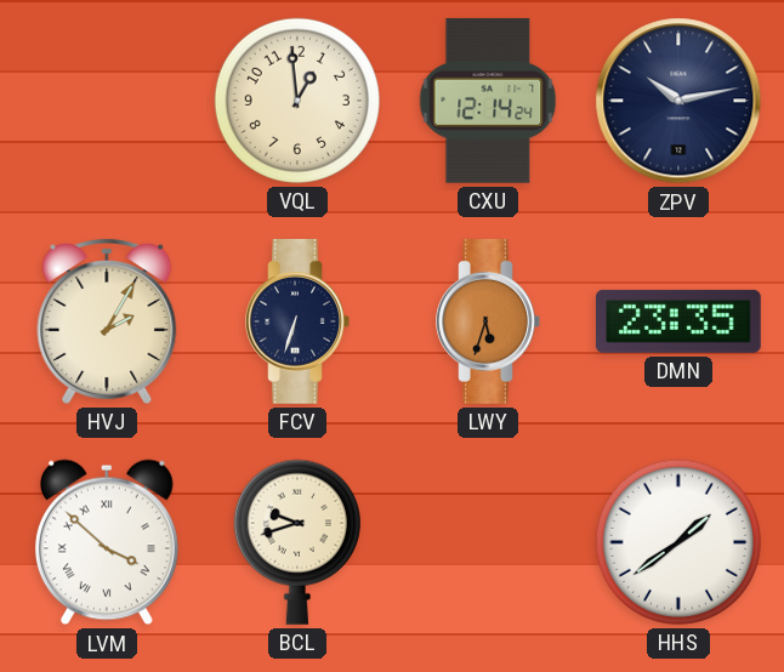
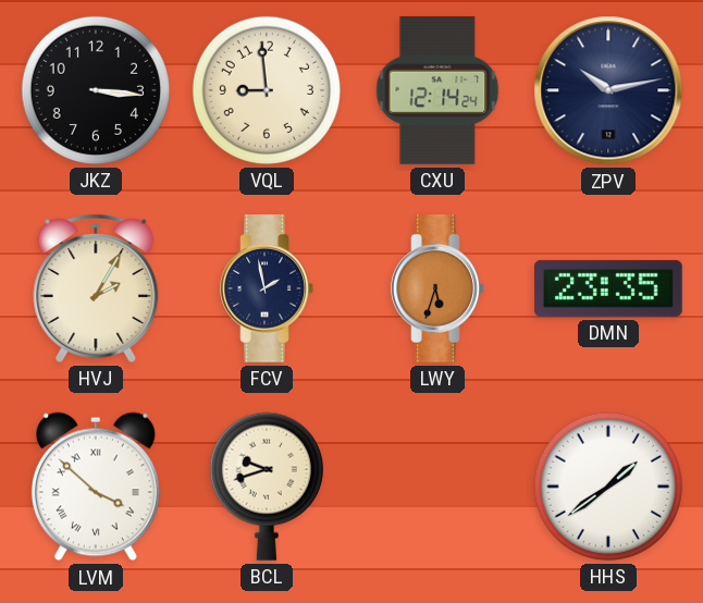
JKZ: none -> 3:16
VQL: 12:59 -> 8:59
FCV: 6:33 -> 1:58
